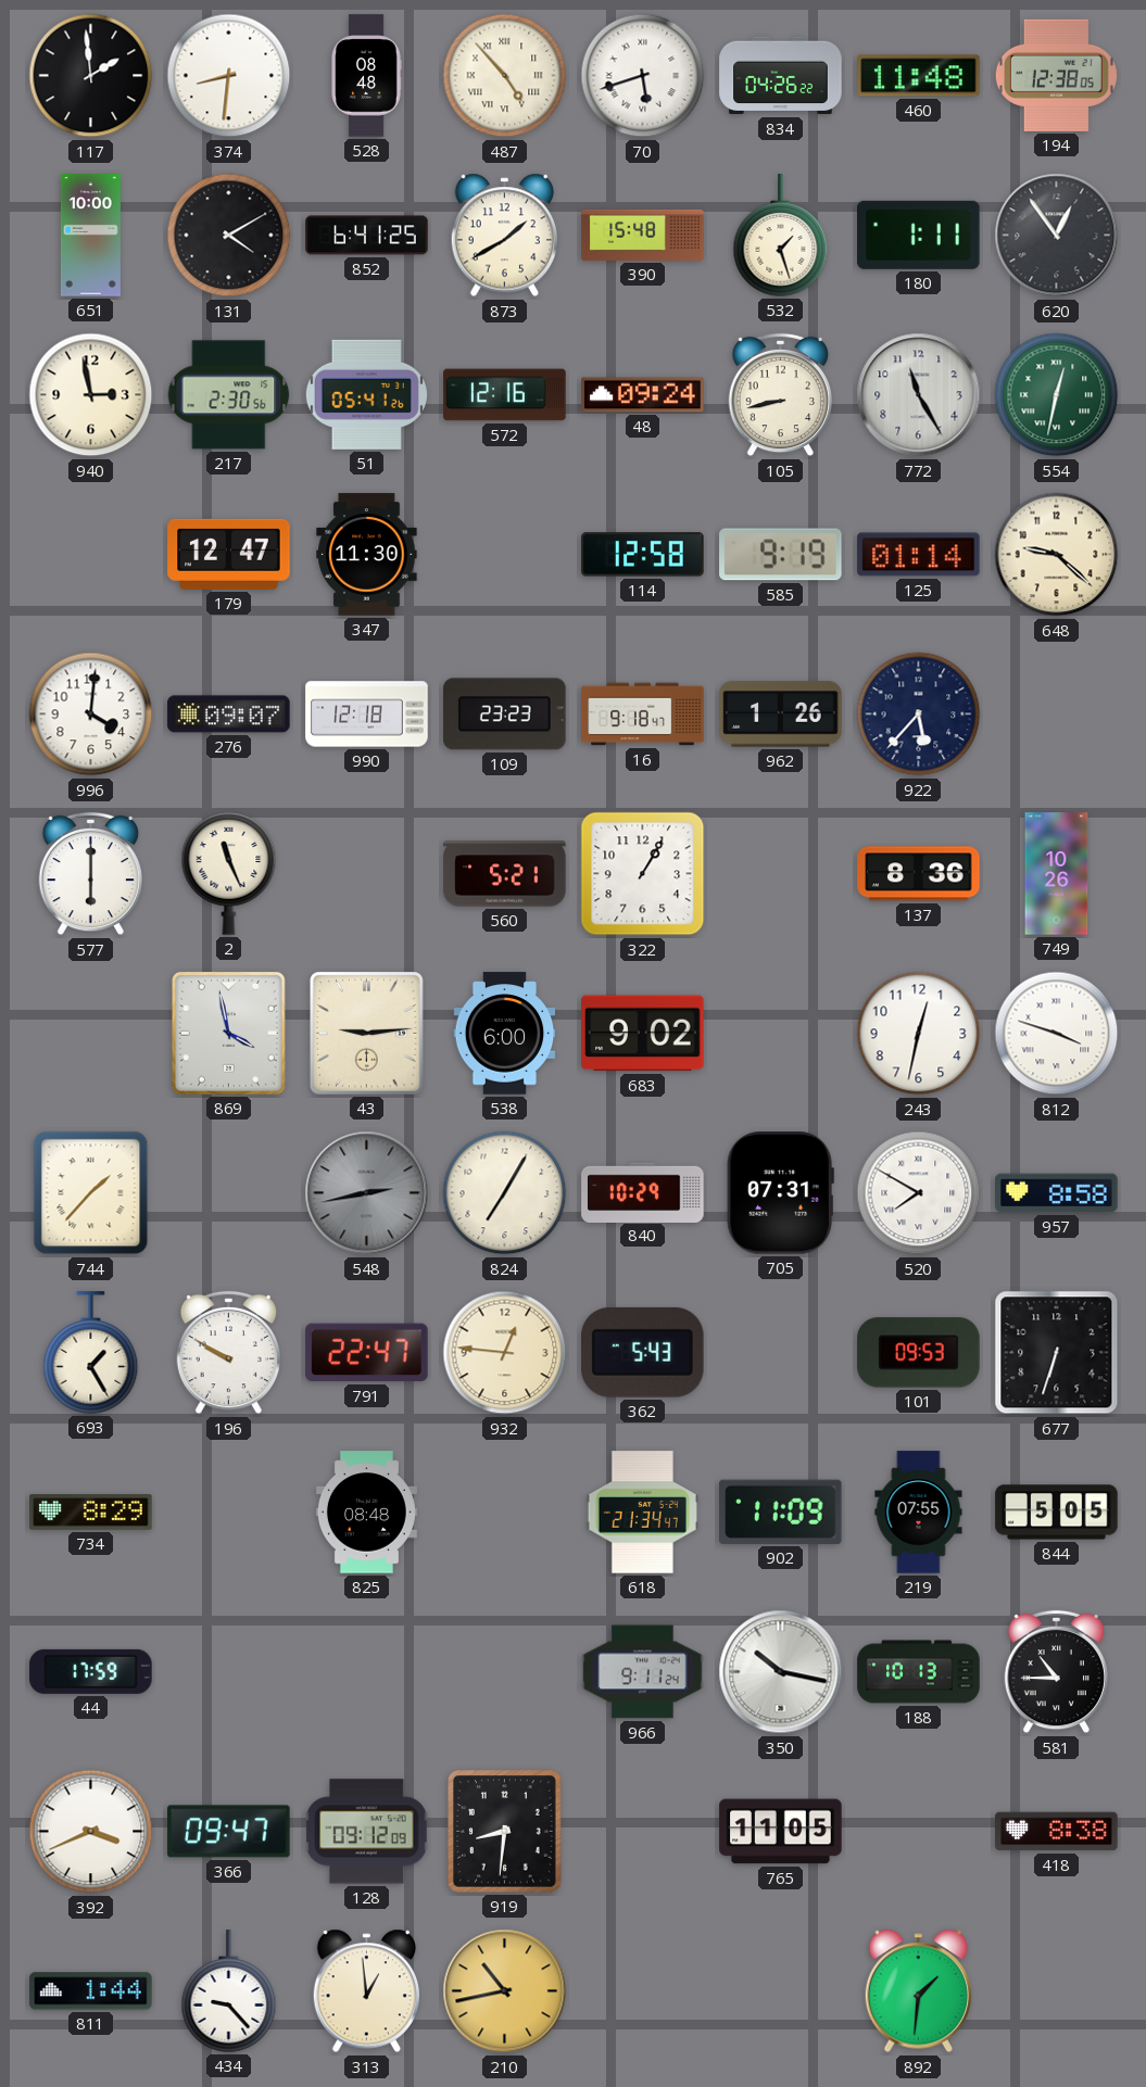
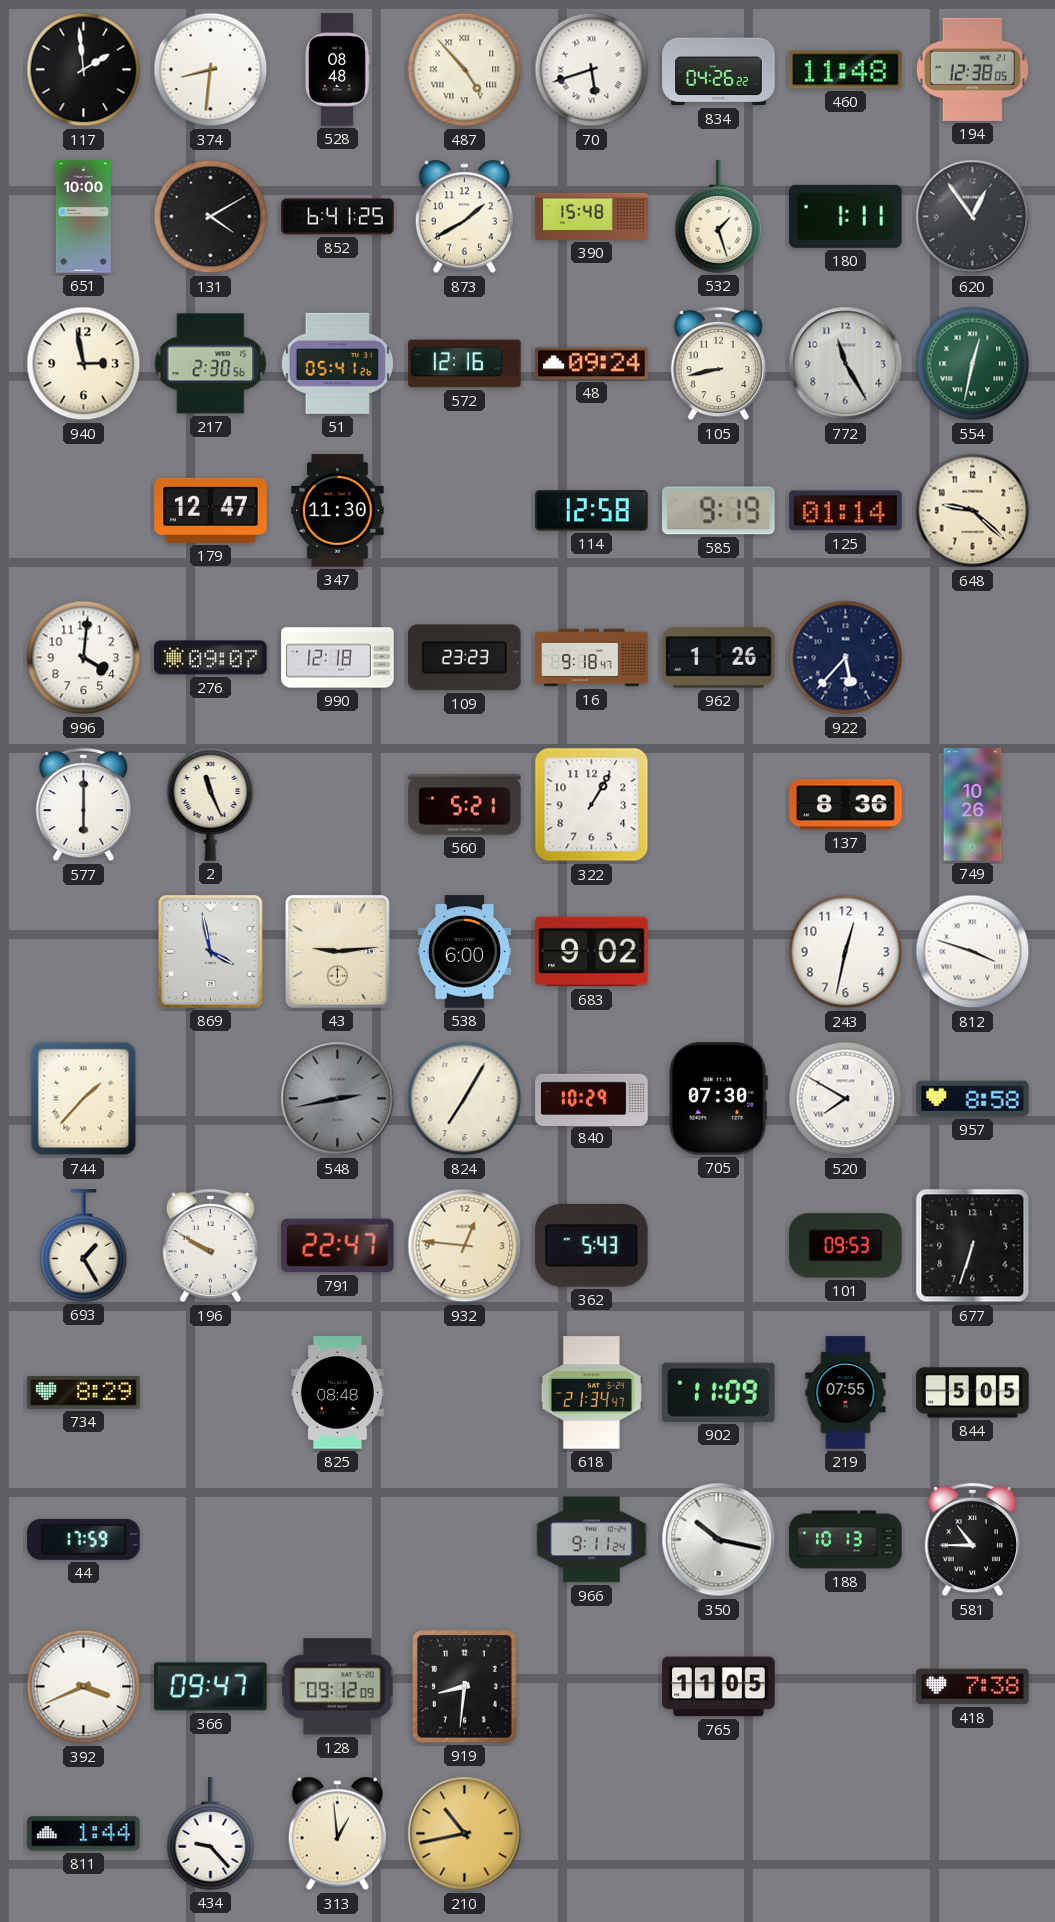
705: 07:31 -> 07:30
418: 8:38 -> 7:38
892: 1:31 -> none
